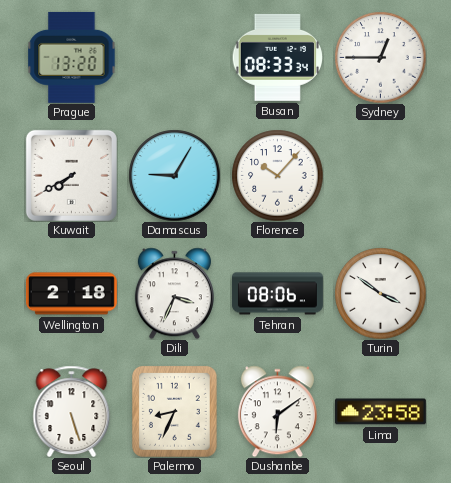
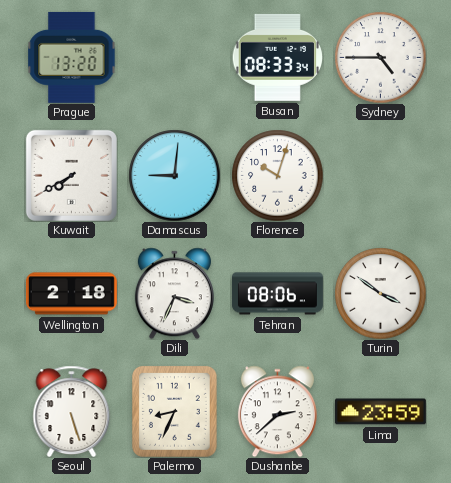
Sydney: 12:45 -> 4:45
Damascus: 9:05 -> 9:01
Florence: 10:07 -> 10:03
Dushanbe: 6:09 -> 2:38
Lima: 23:58 -> 23:59
